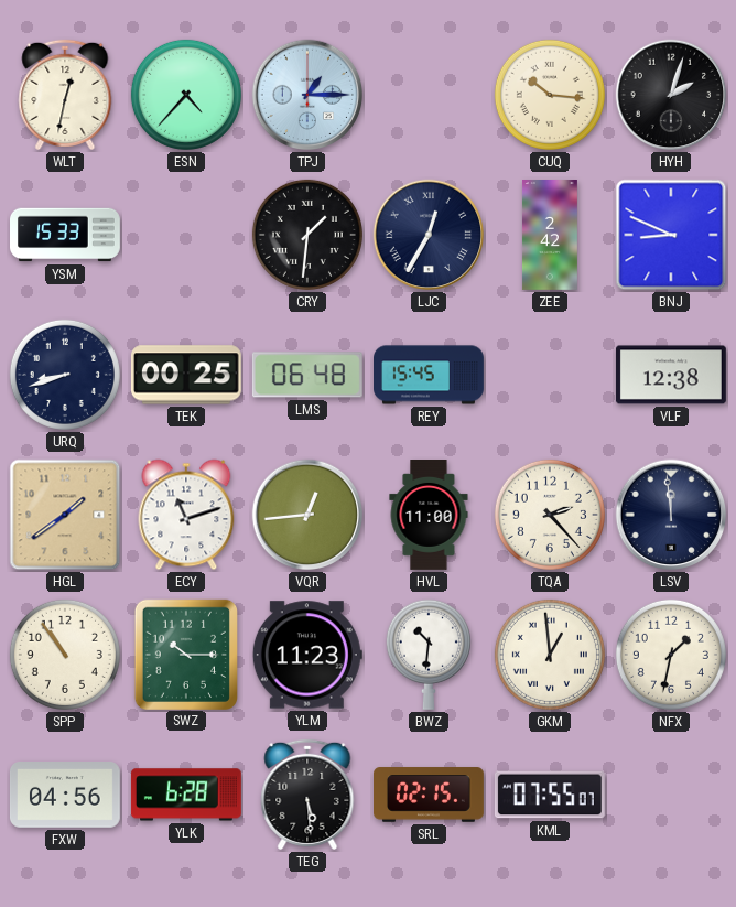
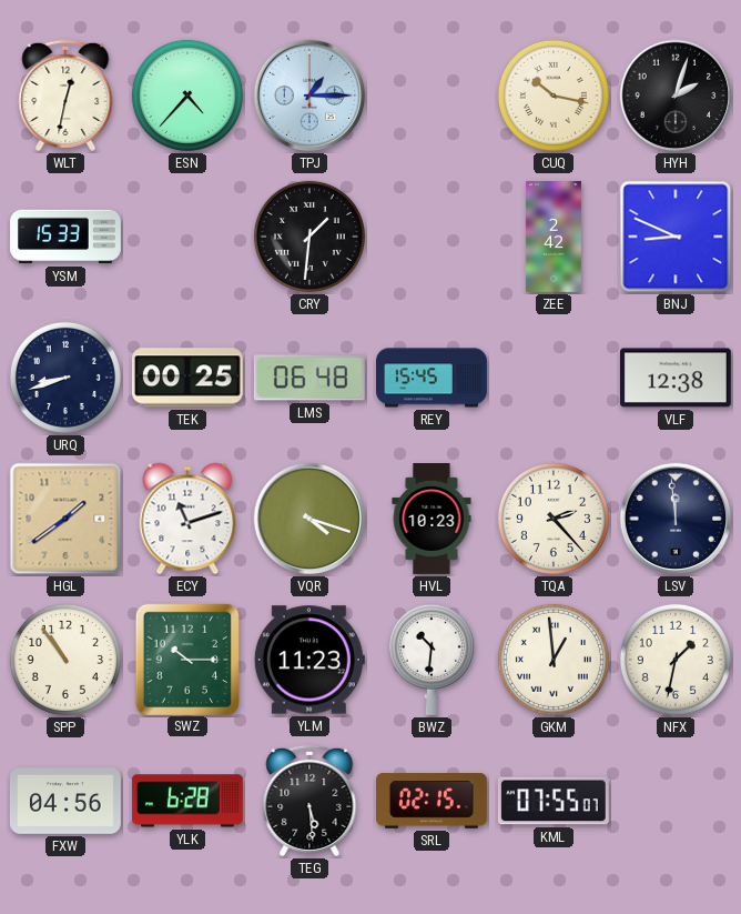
CUQ: 10:16 -> 10:17
LJC: 12:35 -> none
VQR: 12:44 -> 4:18
HVL: 11:00 -> 10:23
